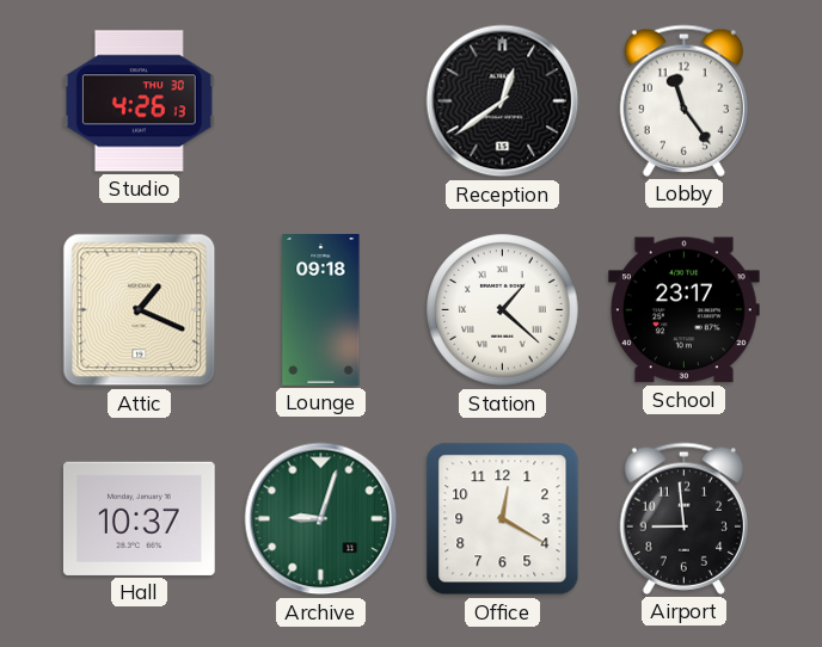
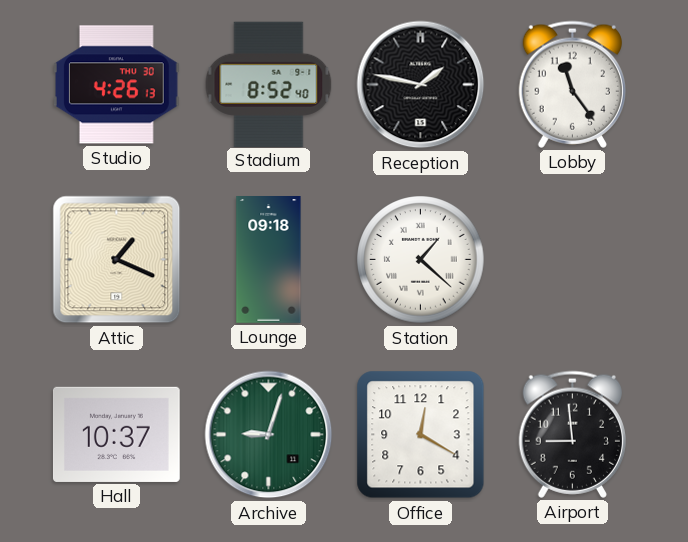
Stadium: none -> 8:52
Reception: 12:39 -> 1:47
School: 23:17 -> none
